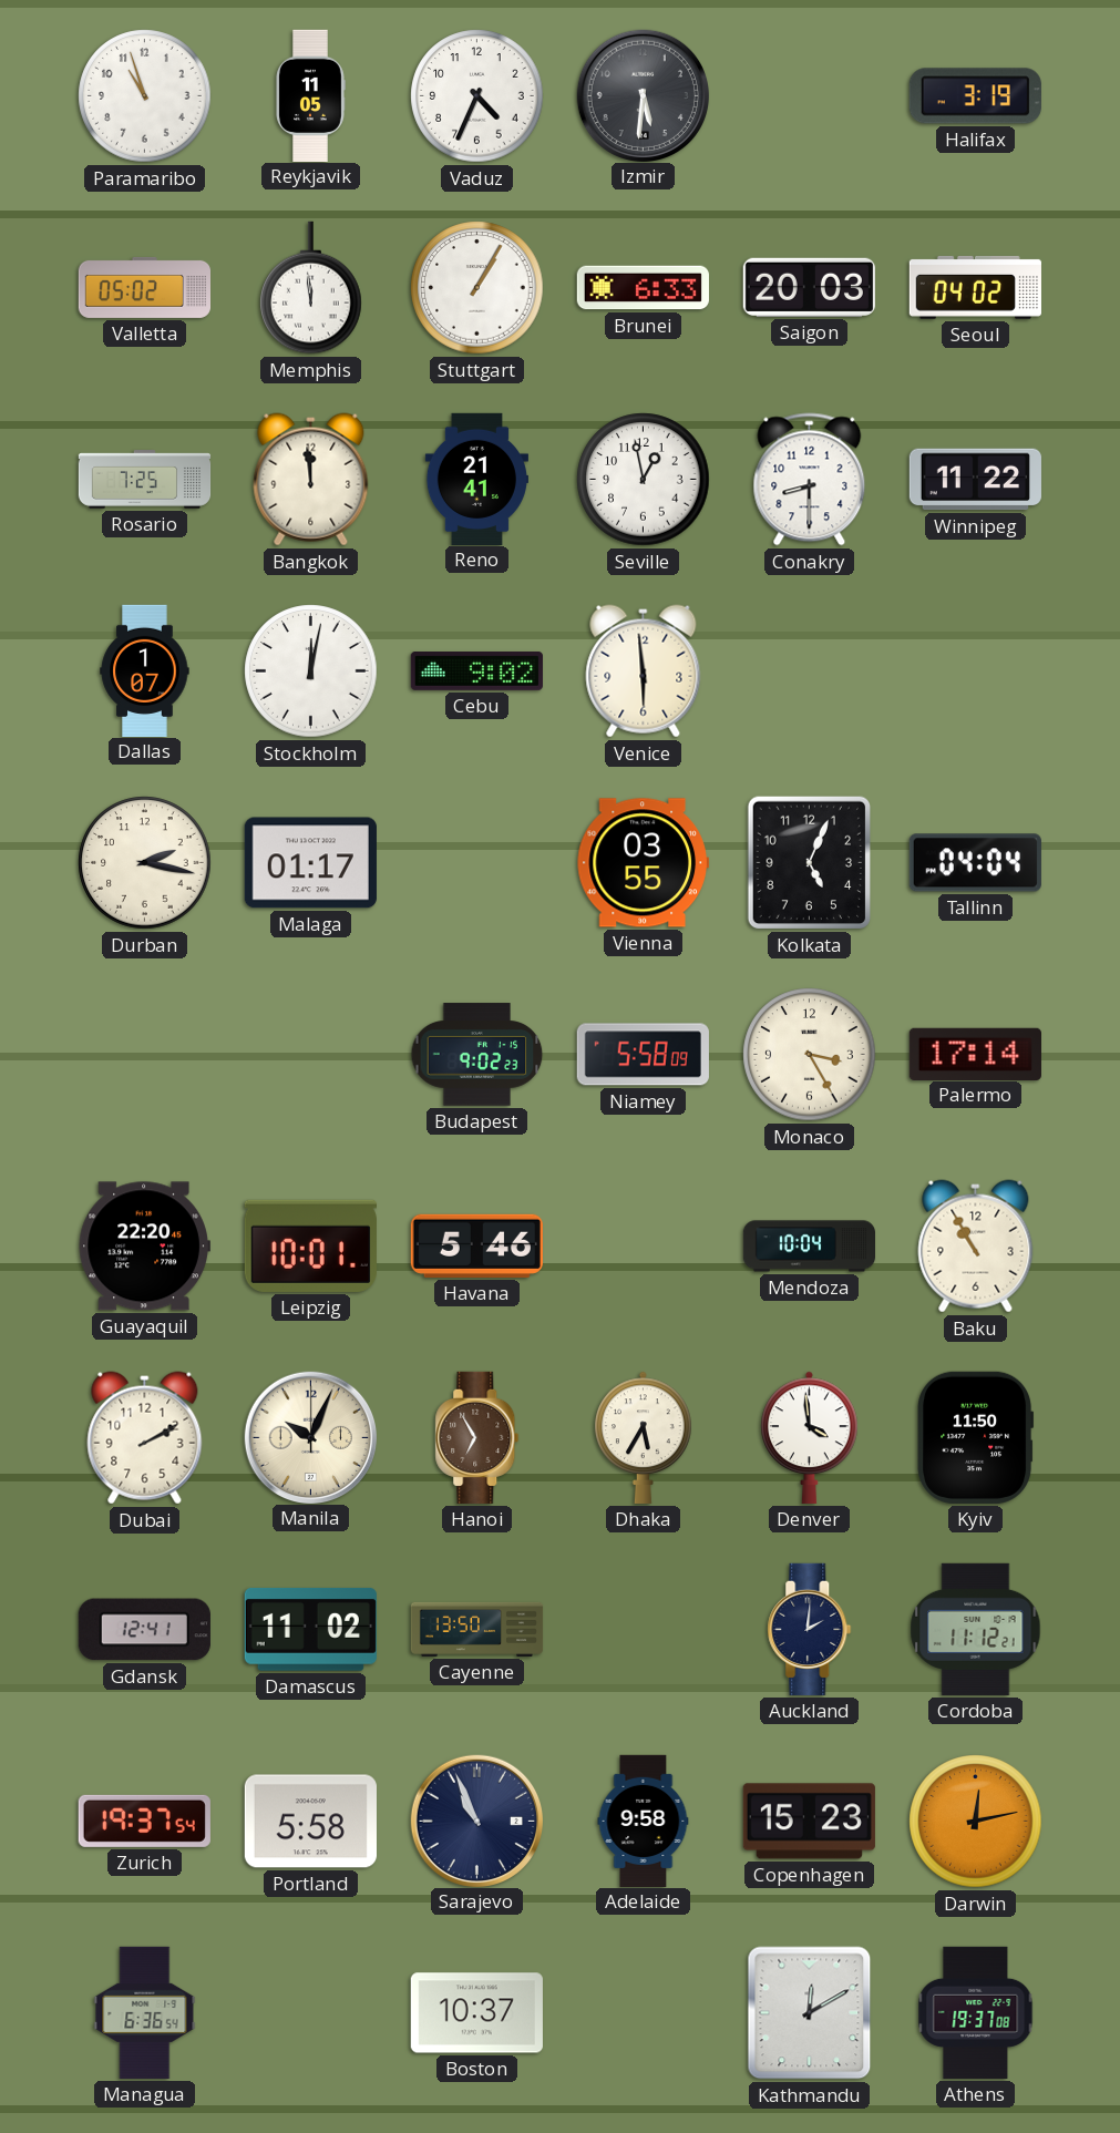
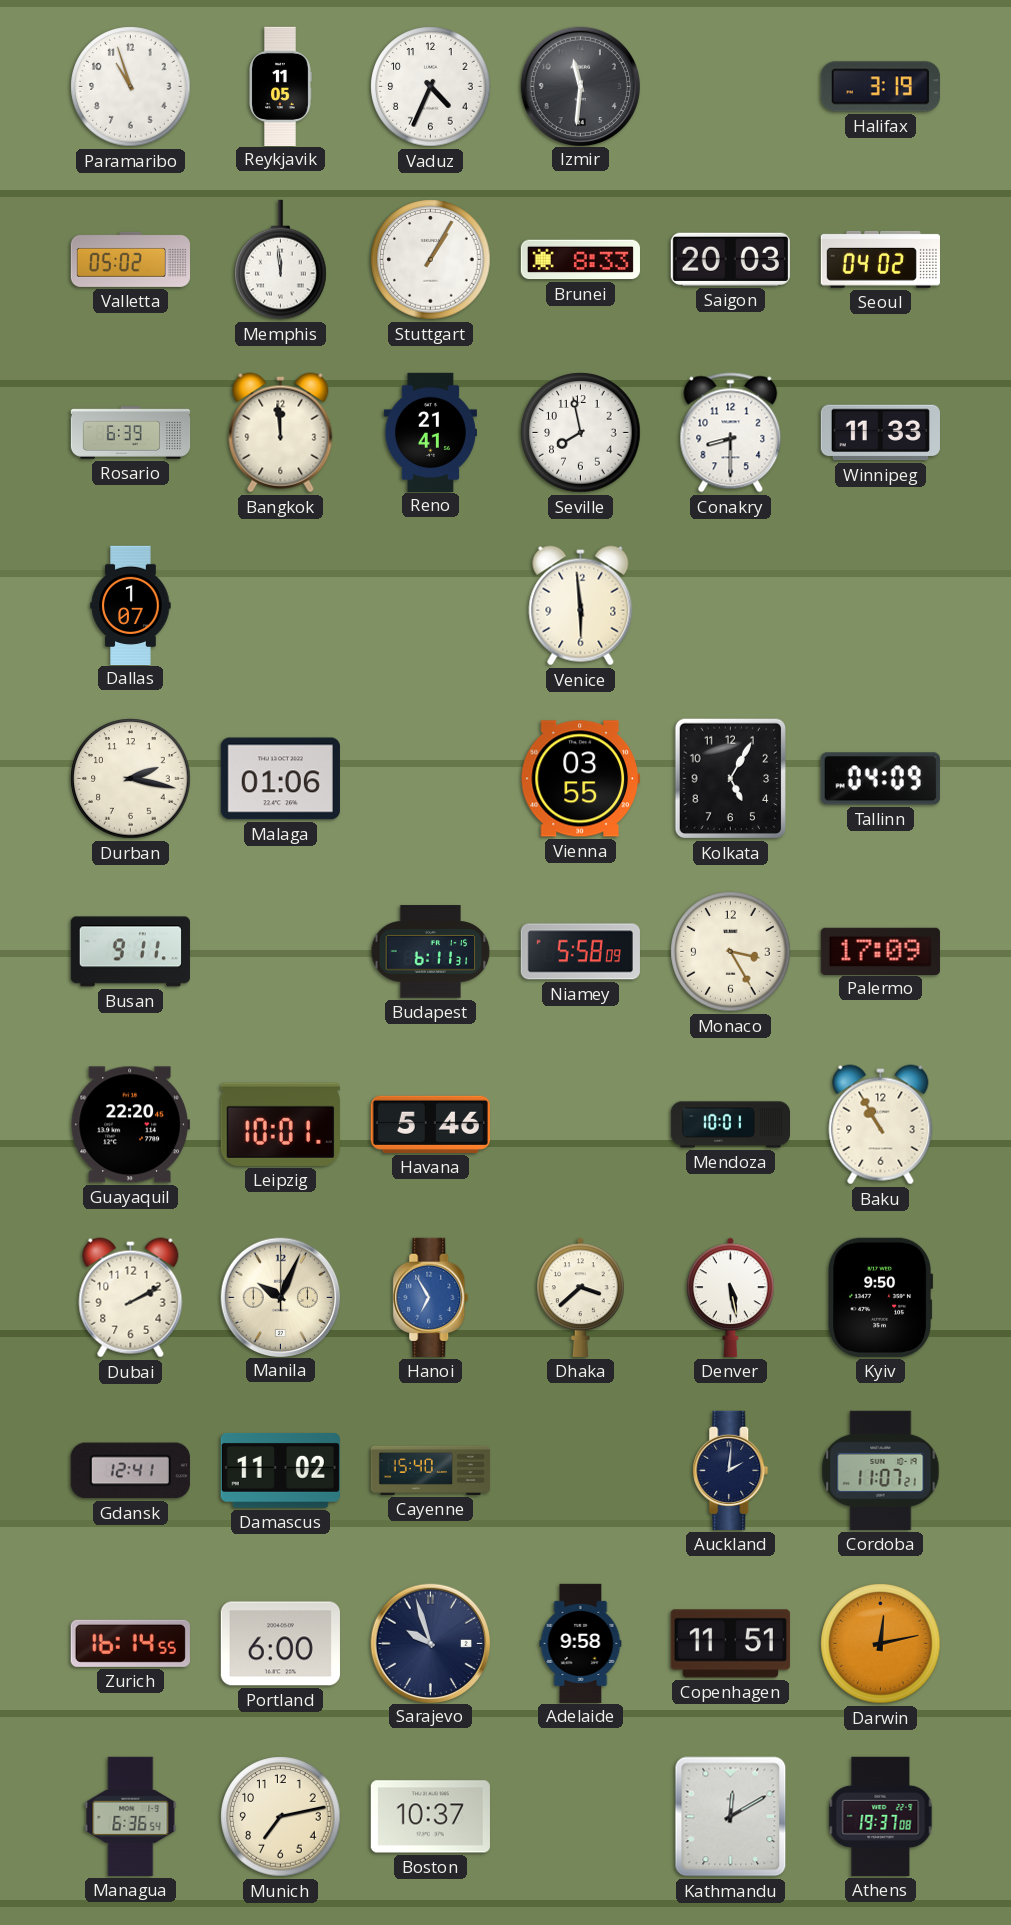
Izmir: 5:31 -> 11:31
Brunei: 6:33 -> 8:33
Rosario: 7:25 -> 6:39
Seville: 12:58 -> 7:58
Winnipeg: 11:22 -> 11:33
Stockholm: 12:02 -> none
Cebu: 9:02 -> none
Malaga: 01:17 -> 01:06
Kolkata: 5:04 -> 5:05
Tallinn: 04:04 -> 04:09
Busan: none -> 9:11
Budapest: 9:02 -> 6:11
Palermo: 17:14 -> 17:09
Mendoza: 10:04 -> 10:01
Hanoi dial: brown -> blue
Dhaka: 5:35 -> 3:38
Denver: 3:59 -> 5:28
Kyiv: 11:50 -> 9:50
Cayenne: 13:50 -> 15:40
Cordoba: 11:12 -> 11:07
Zurich: 19:37 -> 16:14
Portland: 5:58 -> 6:00
Sarajevo: 10:56 -> 9:57
Copenhagen: 15:23 -> 11:51
Munich: none -> 7:13
